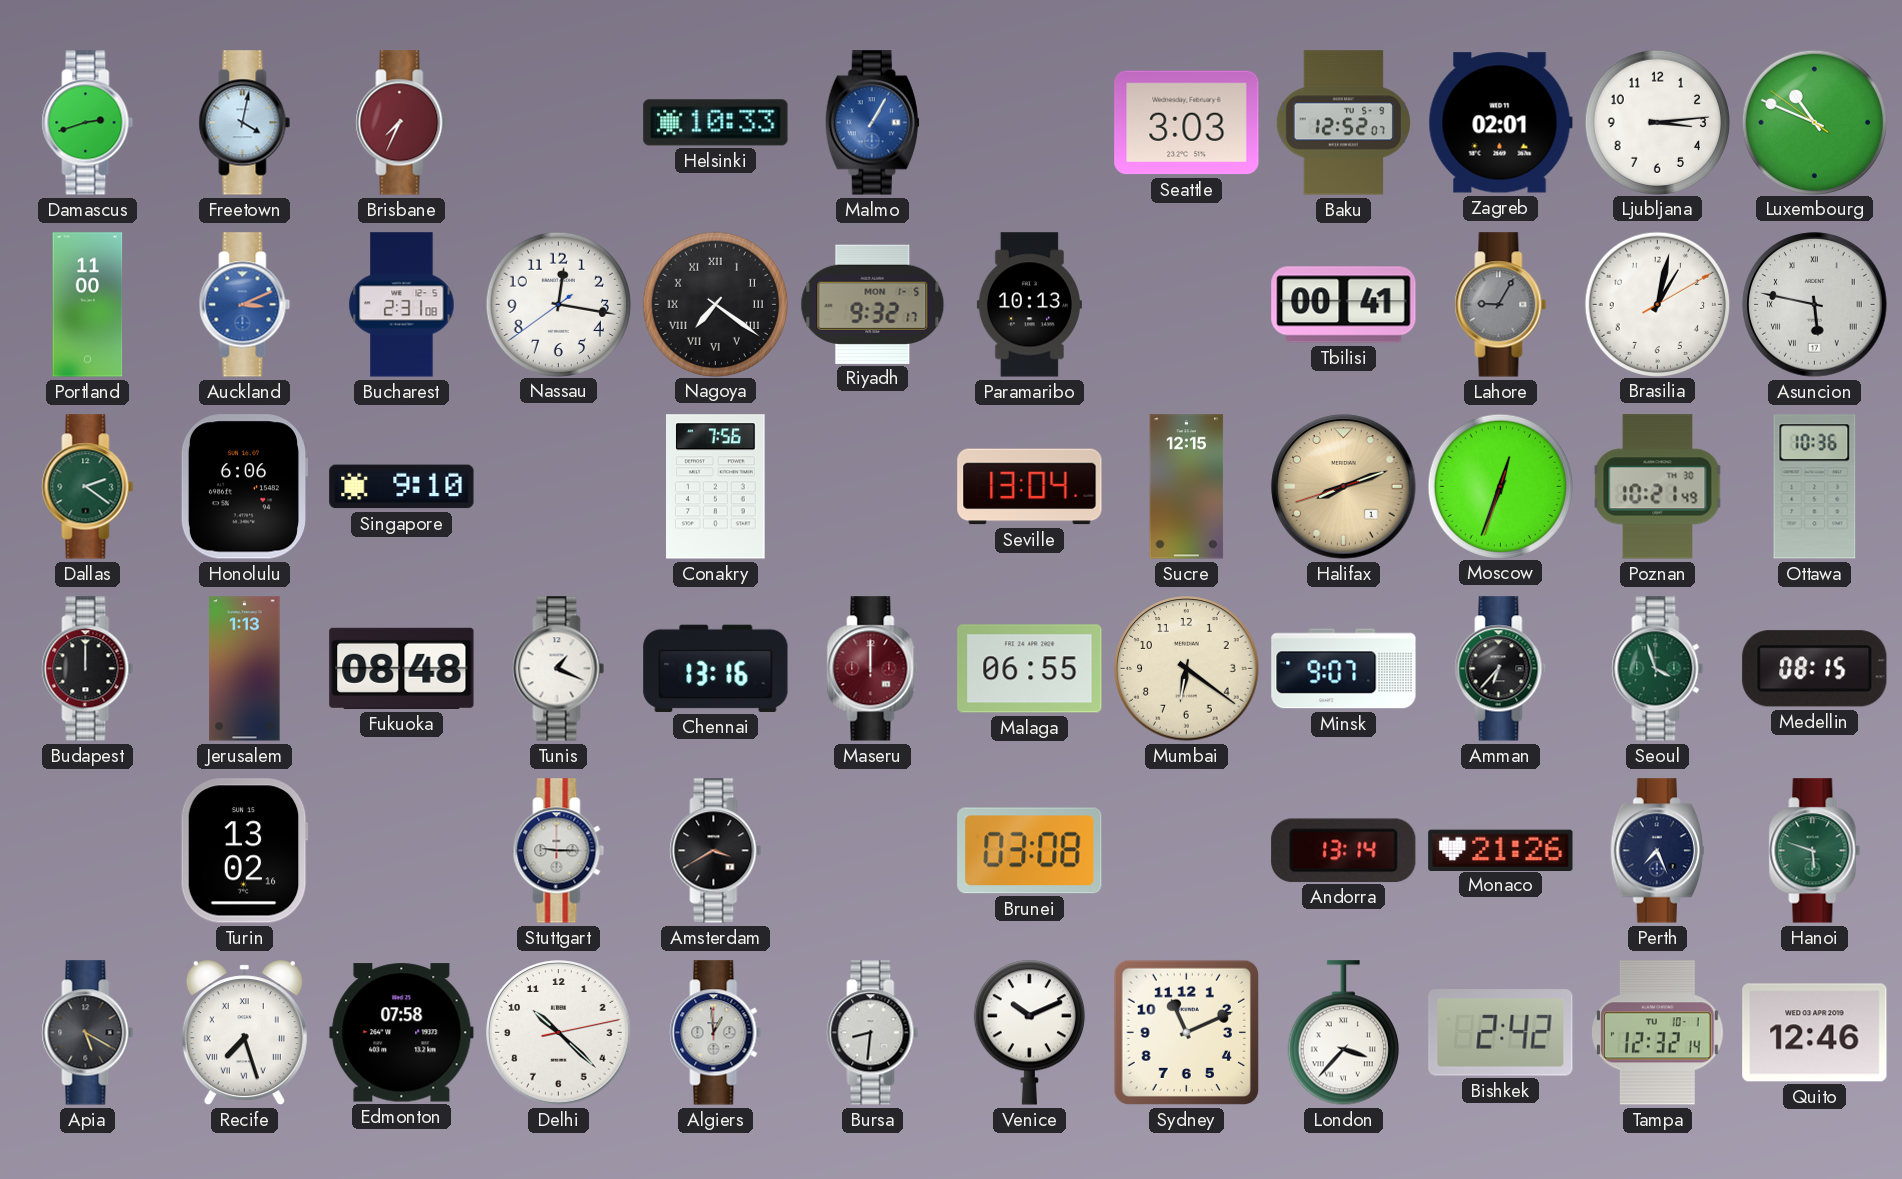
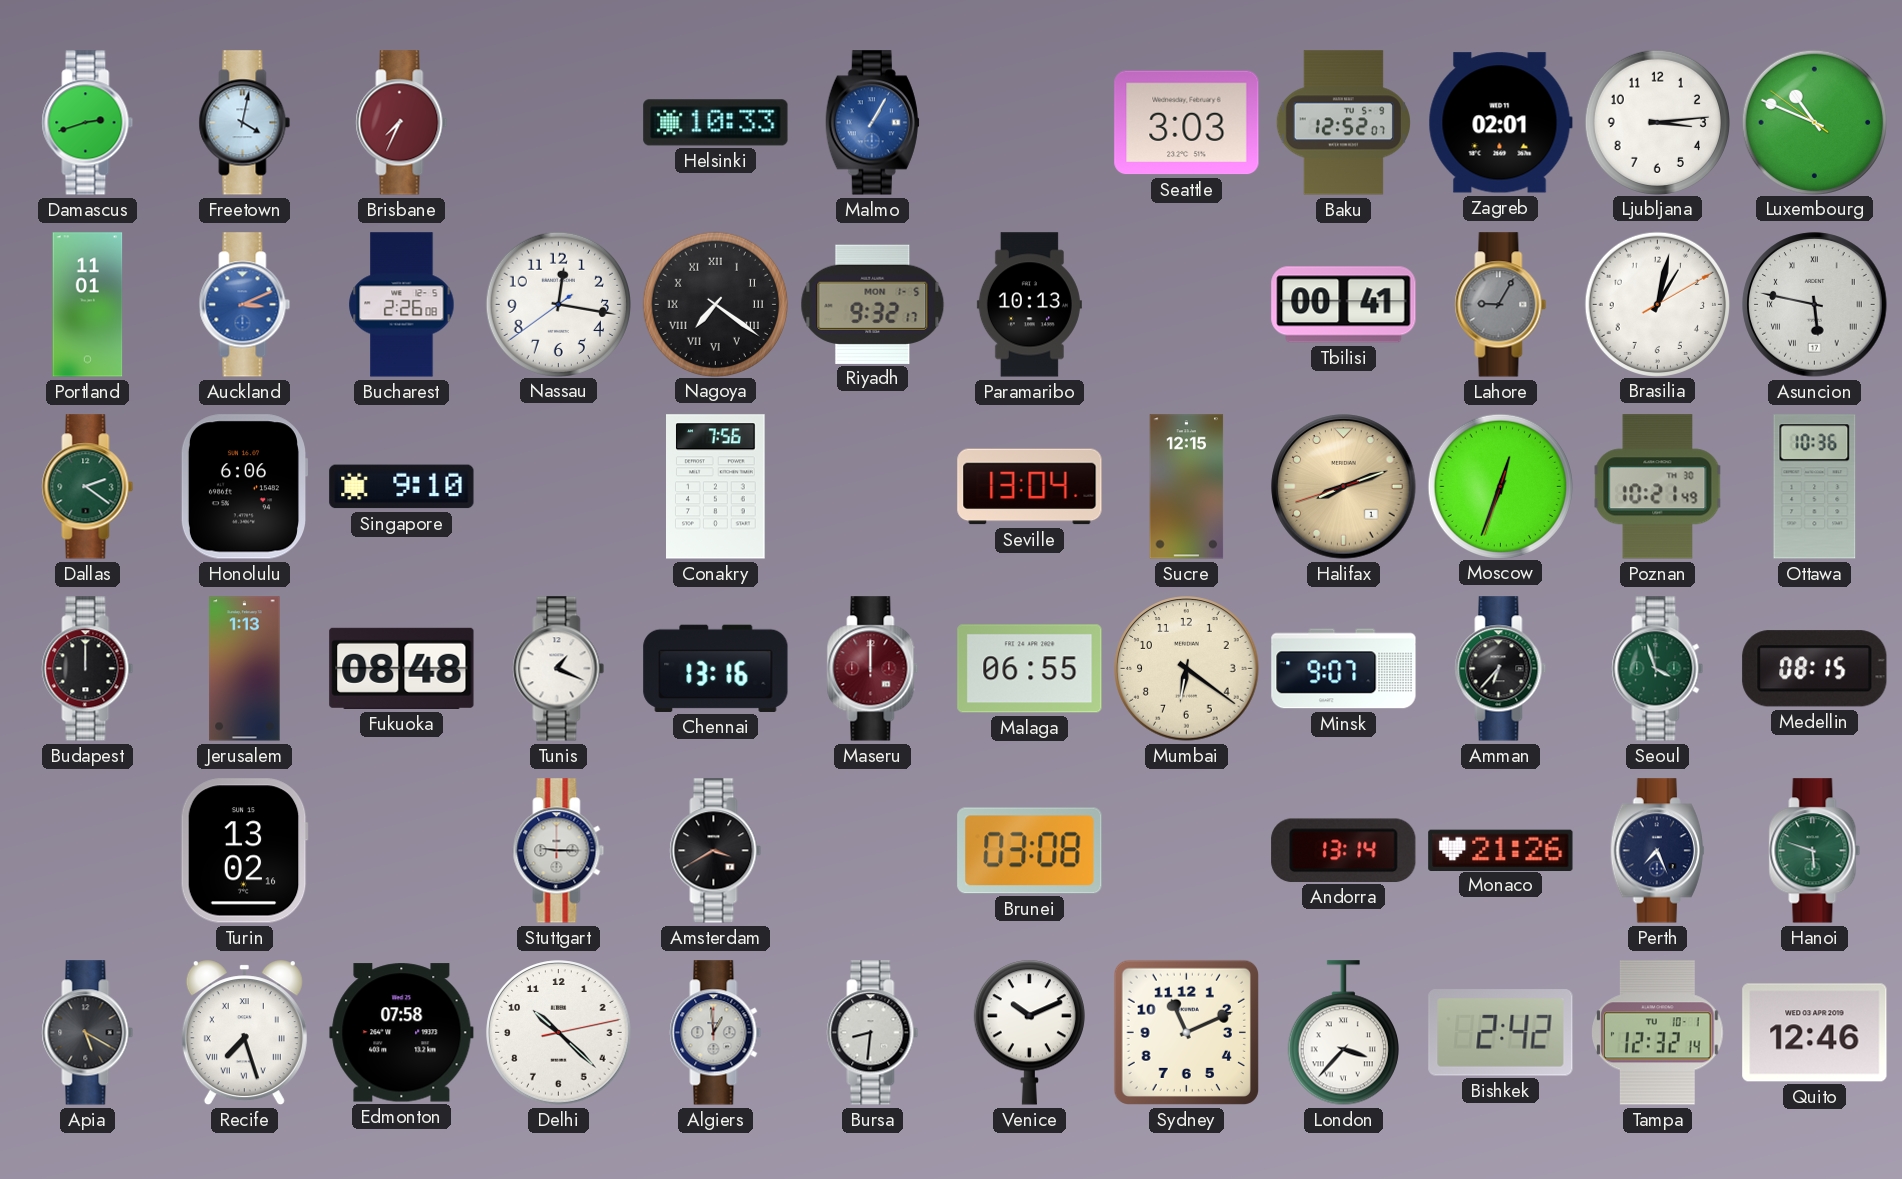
Portland: 11:00 -> 11:01
Bucharest: 2:31 -> 2:26
